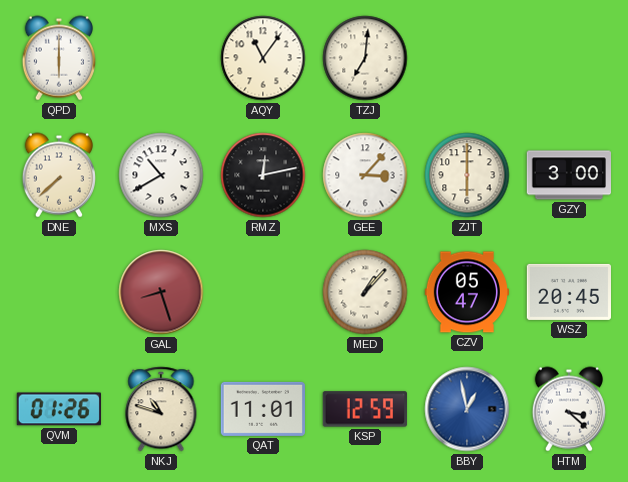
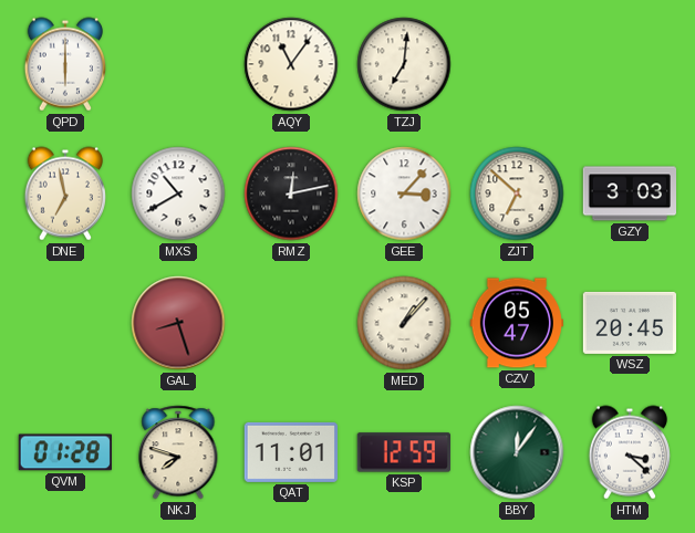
DNE: 7:38 -> 6:58
ZJT: 6:00 -> 6:52
GZY: 3:00 -> 3:03
QVM: 01:26 -> 01:28
NKJ: 10:48 -> 7:48
BBY: 12:58 -> 12:06
BBY dial: blue -> green
